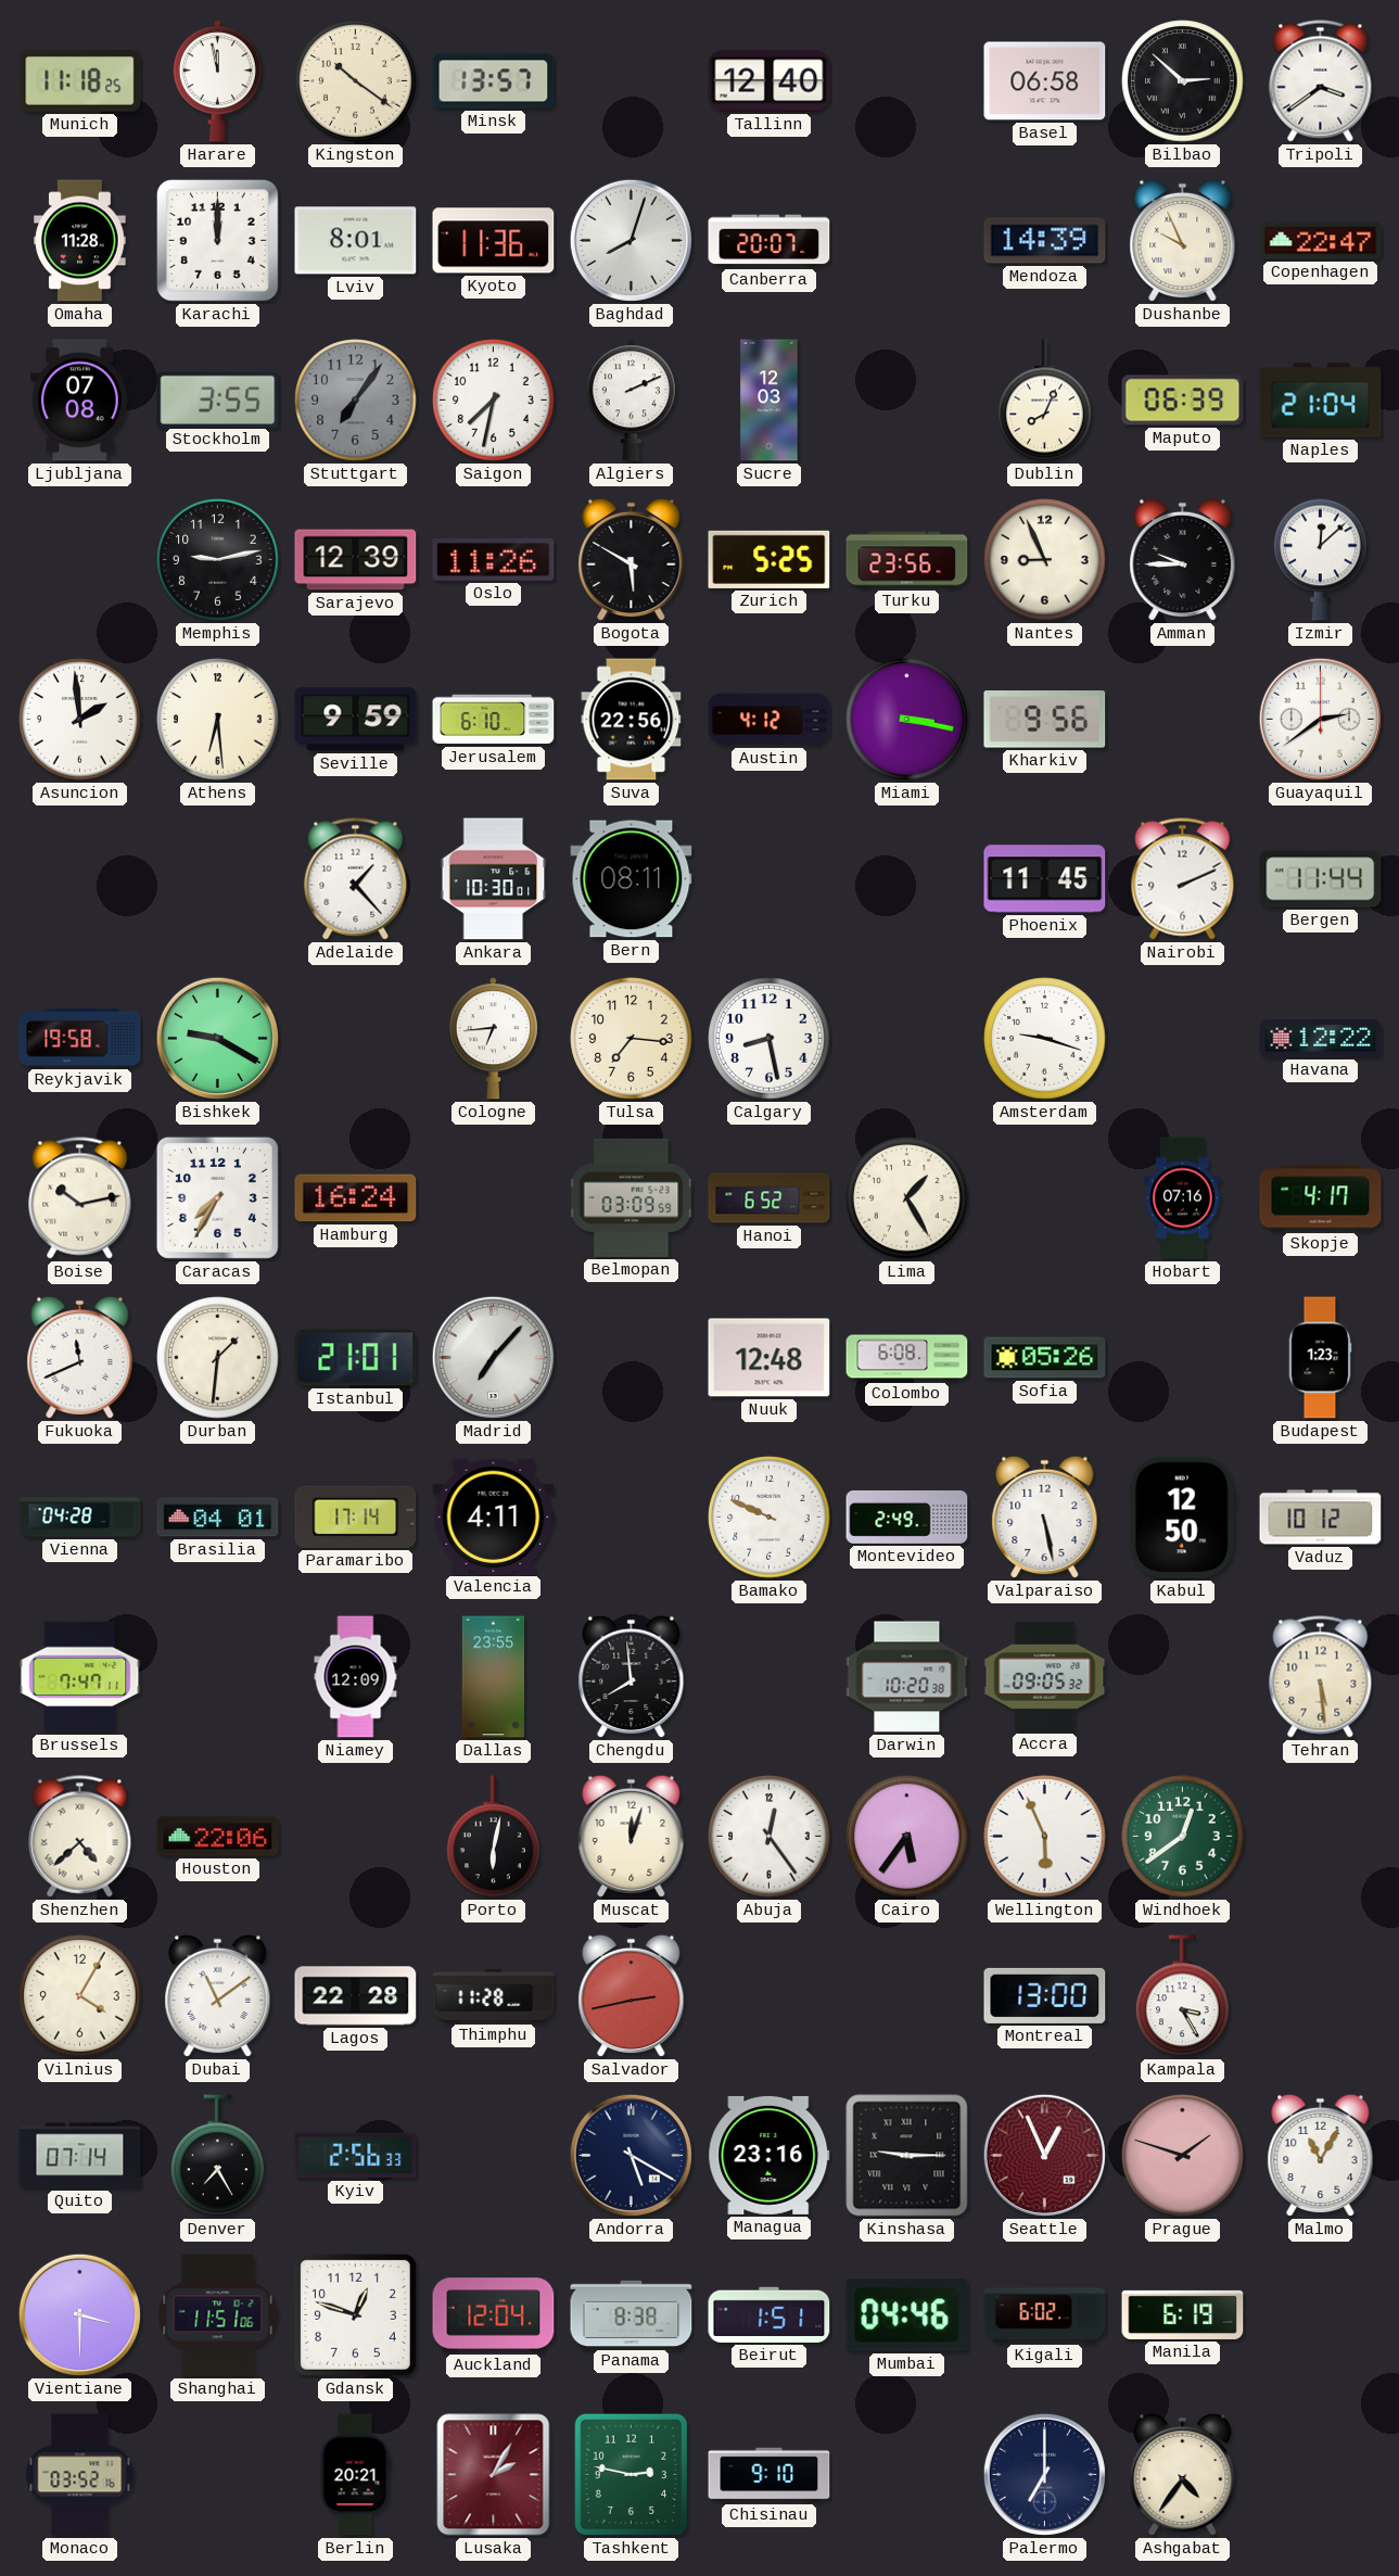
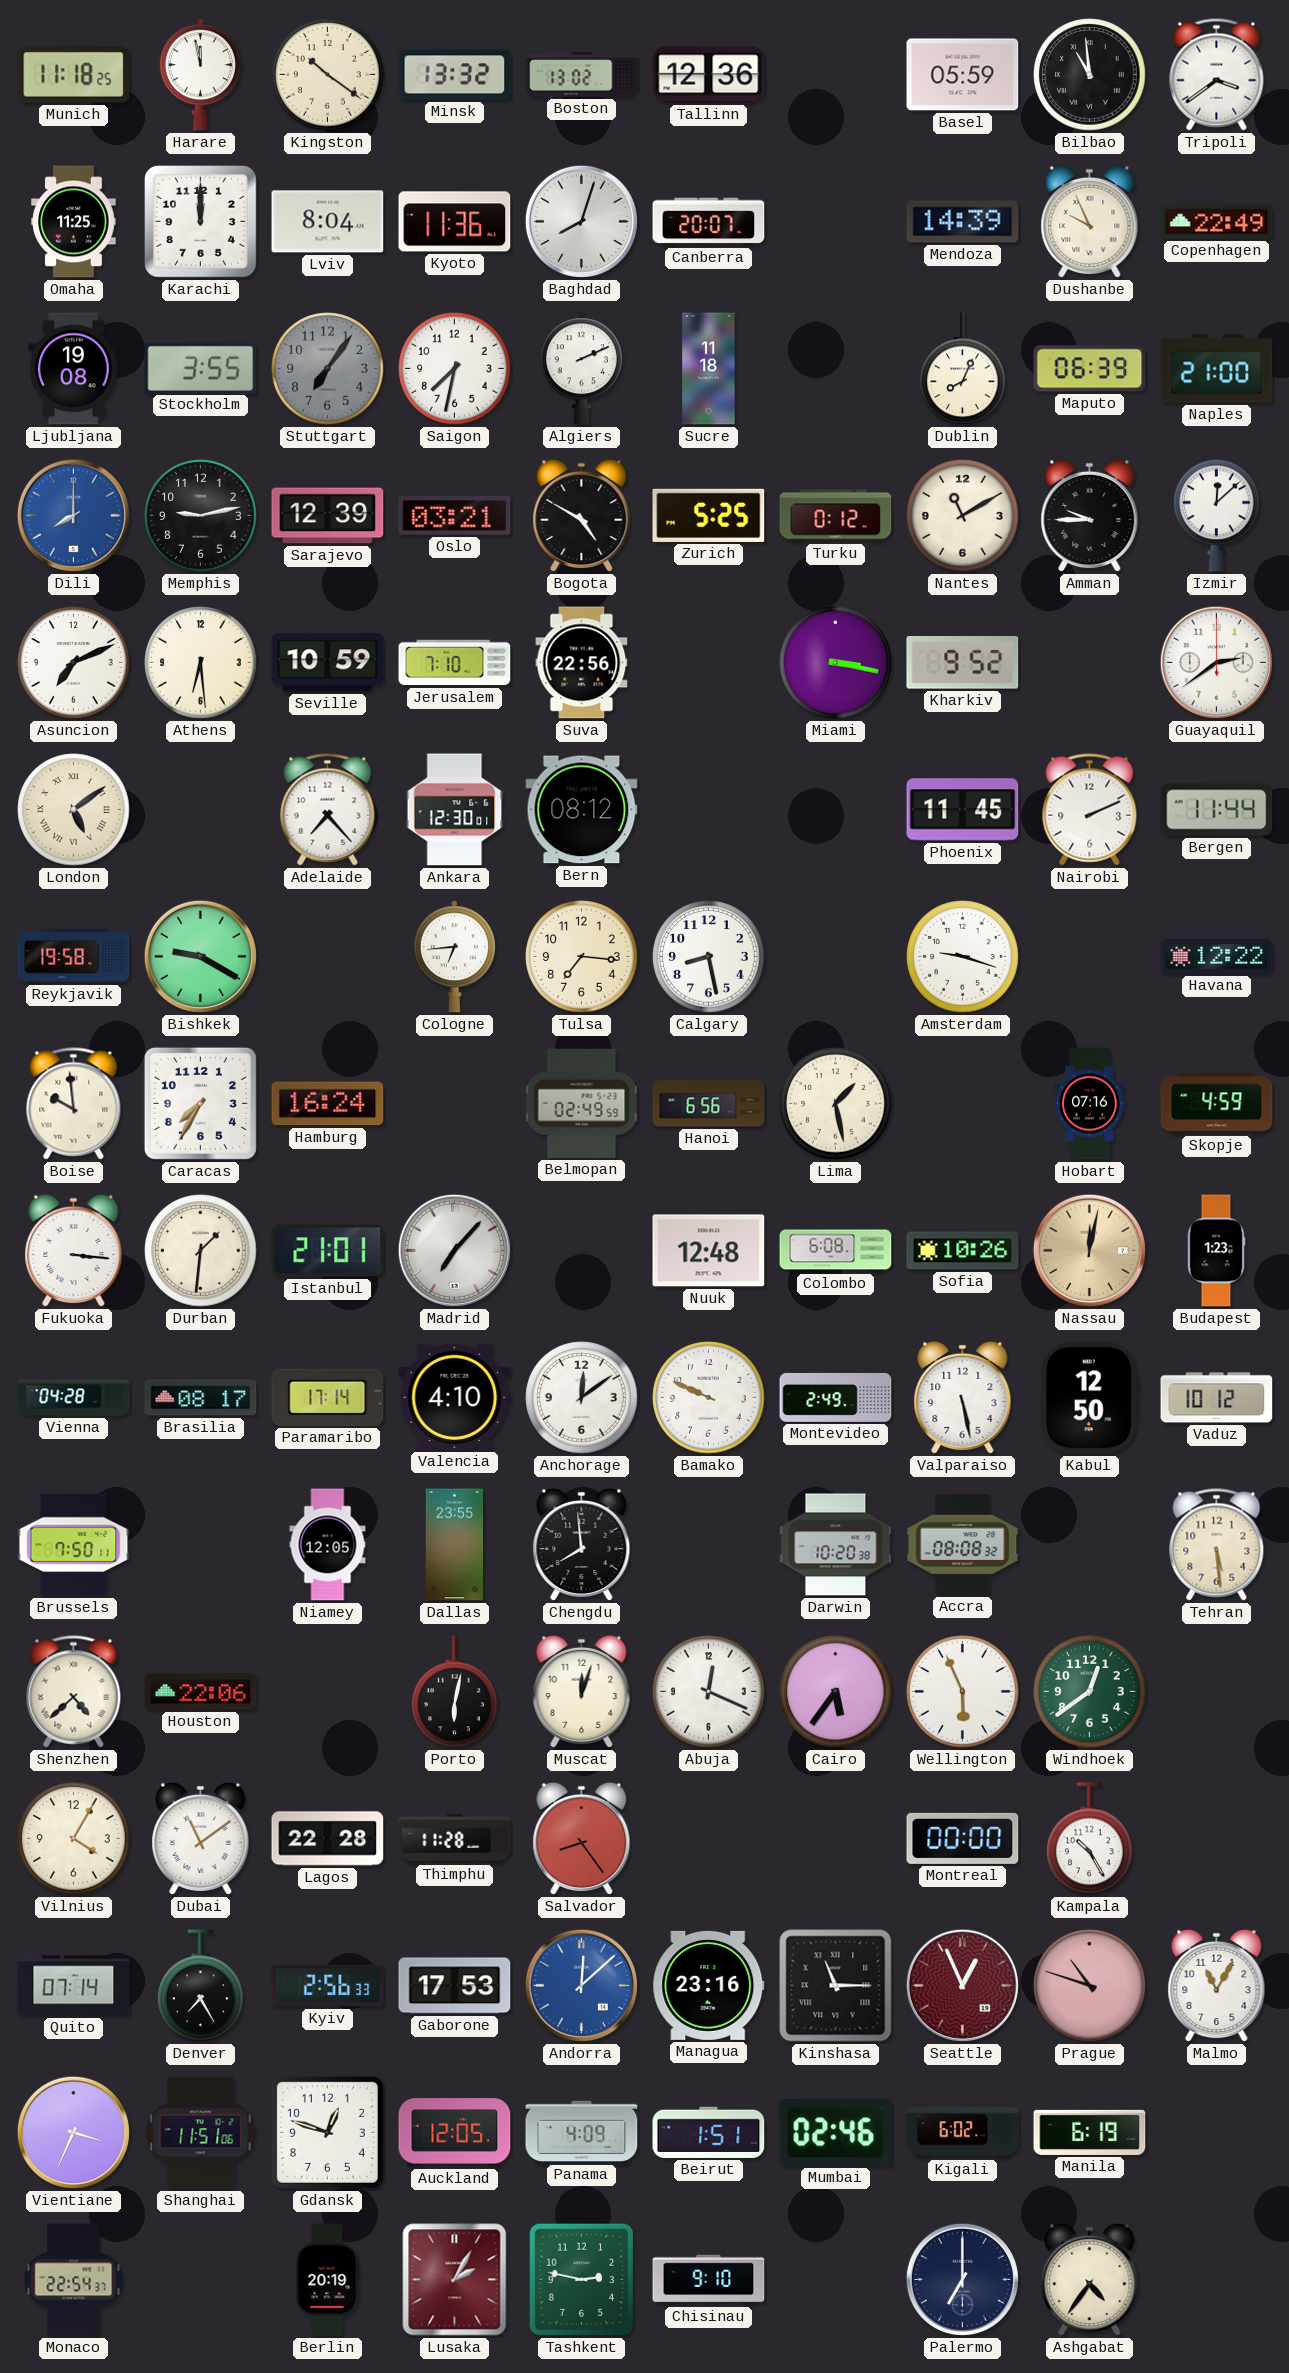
Minsk: 13:57 -> 13:32
Boston: none -> 13:02
Tallinn: 12:40 -> 12:36
Basel: 06:58 -> 05:59
Bilbao: 2:52 -> 10:59
Omaha: 11:28 -> 11:25
Lviv: 8:01 -> 8:04
Copenhagen: 22:47 -> 22:49
Ljubljana: 07:08 -> 19:08
Sucre: 12:03 -> 11:18
Naples: 21:04 -> 21:00
Dili: none -> 8:00
Oslo: 11:26 -> 03:21
Bogota: 5:50 -> 4:50
Turku: 23:56 -> 0:12
Nantes: 8:56 -> 11:10
Asuncion: 1:59 -> 7:11
Seville: 9:59 -> 10:59
Jerusalem: 6:10 -> 7:10
Austin: 4:12 -> none
Kharkiv: 9:56 -> 9:52
London: none -> 5:09
Adelaide: 1:23 -> 7:23
Ankara: 10:30 -> 12:30
Bern: 08:11 -> 08:12
Boise: 10:13 -> 9:59
Belmopan: 03:09 -> 02:49
Hanoi: 6:52 -> 6:56
Lima: 1:25 -> 1:28
Skopje: 4:17 -> 4:59
Fukuoka: 11:41 -> 3:16
Sofia: 05:26 -> 10:26
Nassau: none -> 12:02
Brasilia: 04:01 -> 08:17
Valencia: 4:11 -> 4:10
Anchorage: none -> 12:09
Brussels: 7:47 -> 7:50
Niamey: 12:09 -> 12:05
Accra: 09:05 -> 08:08
Abuja: 12:24 -> 12:19
Salvador: 2:43 -> 8:24
Montreal: 13:00 -> 00:00
Kampala: 3:25 -> 10:25
Gaborone: none -> 17:53
Andorra: 5:20 -> 12:08
Andorra dial: navy -> blue
Kinshasa: 9:15 -> 11:15
Prague: 1:48 -> 10:48
Vientiane: 3:30 -> 3:34
Auckland: 12:04 -> 12:05
Panama: 8:38 -> 4:09
Mumbai: 04:46 -> 02:46
Monaco: 03:52 -> 22:54
Berlin: 20:21 -> 20:19
